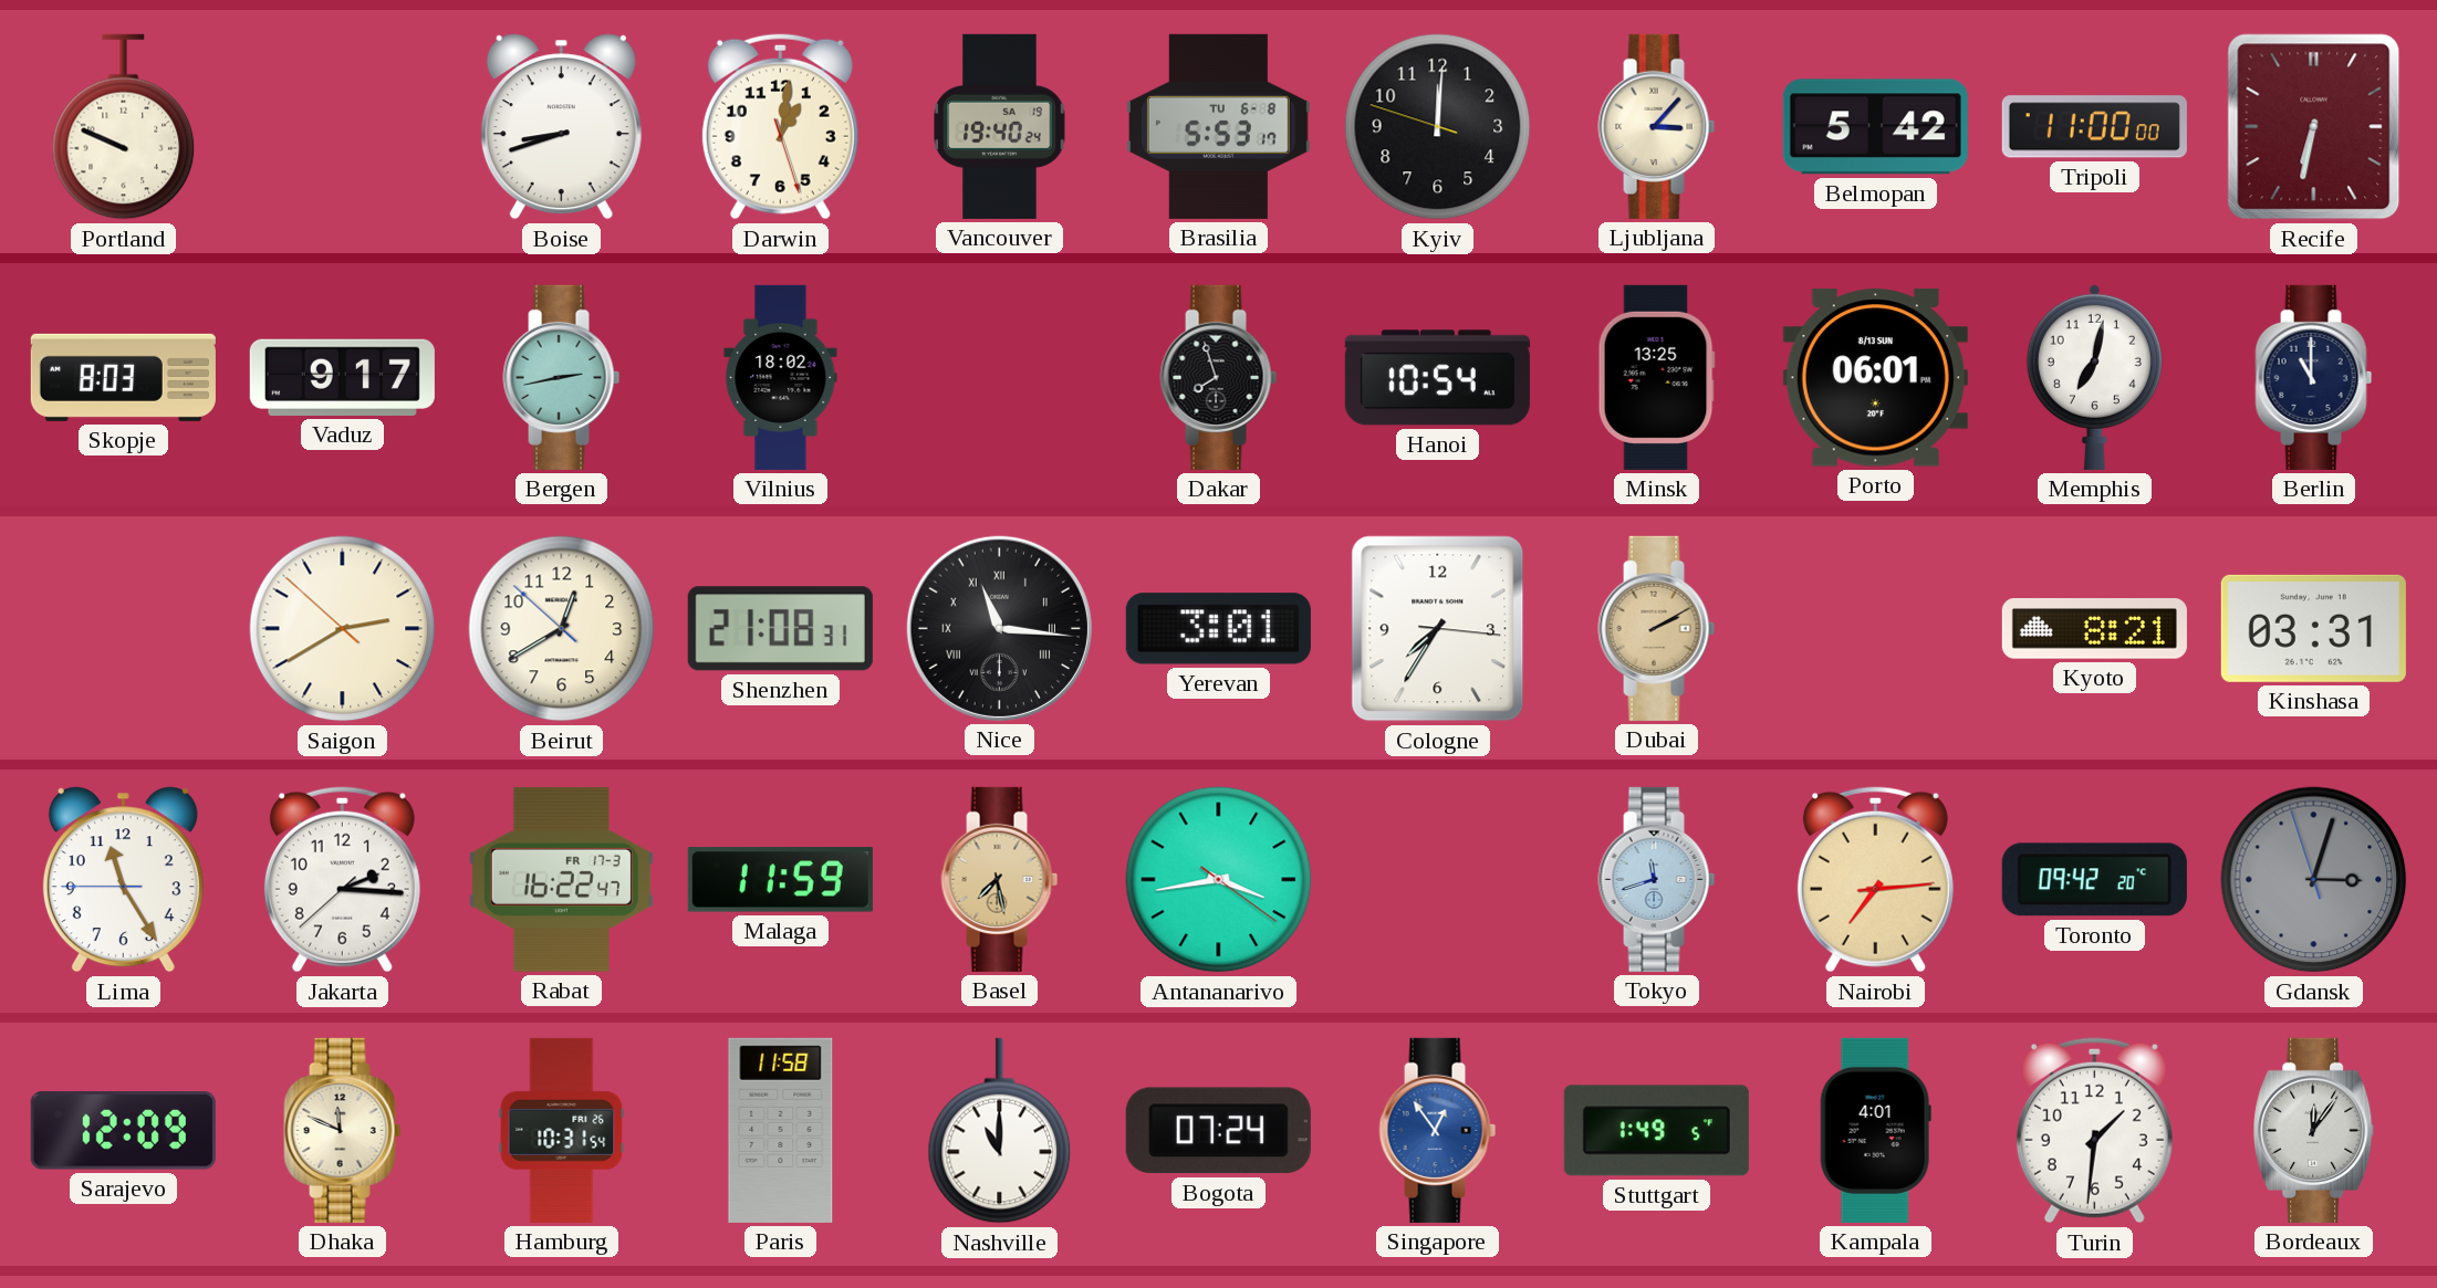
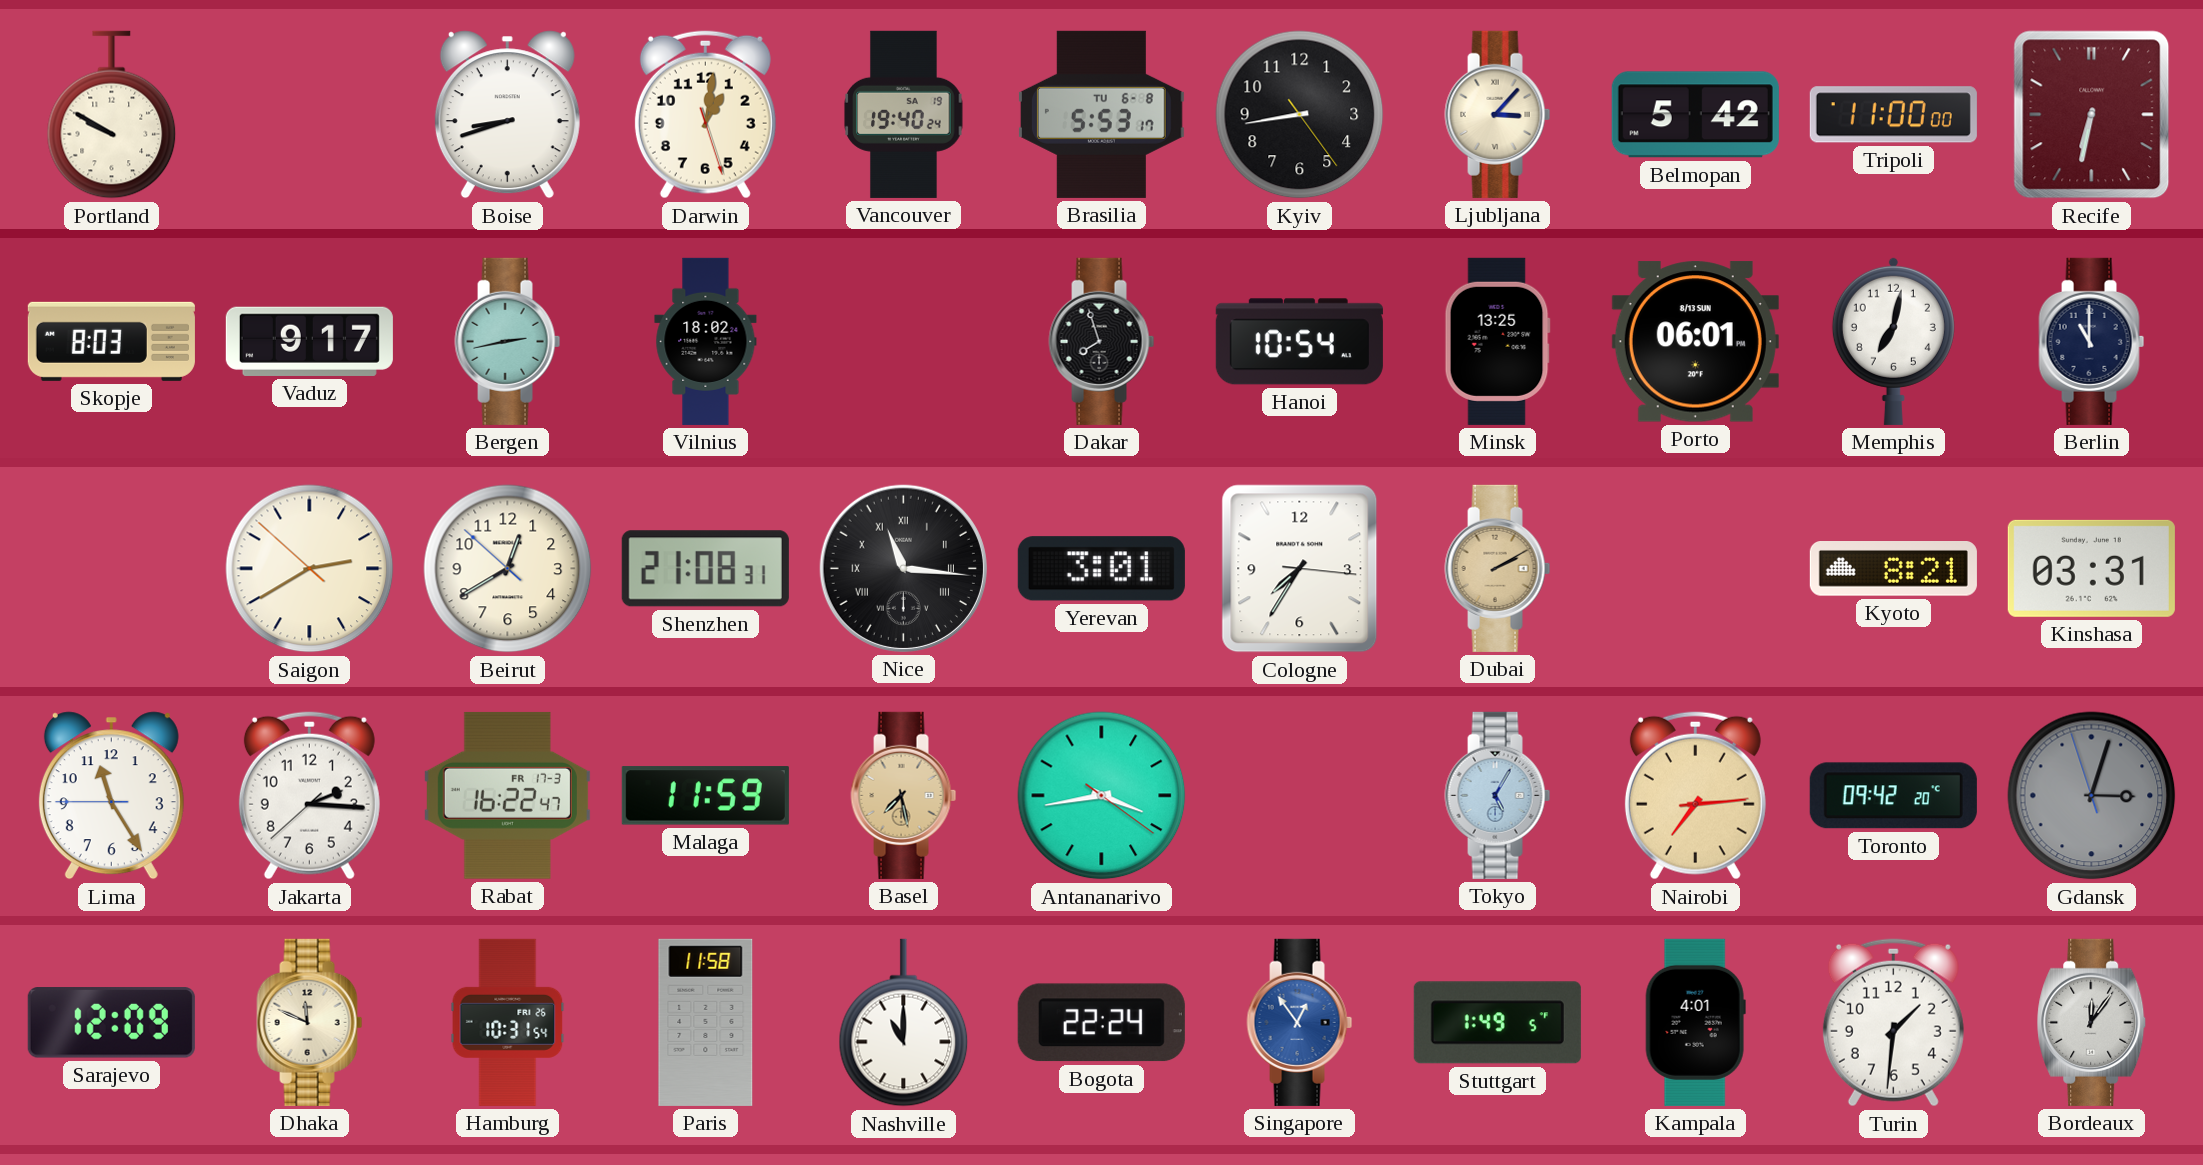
Portland: 9:49 -> 9:50
Kyiv: 12:00 -> 8:43
Tokyo: 11:42 -> 5:05
Bogota: 07:24 -> 22:24
